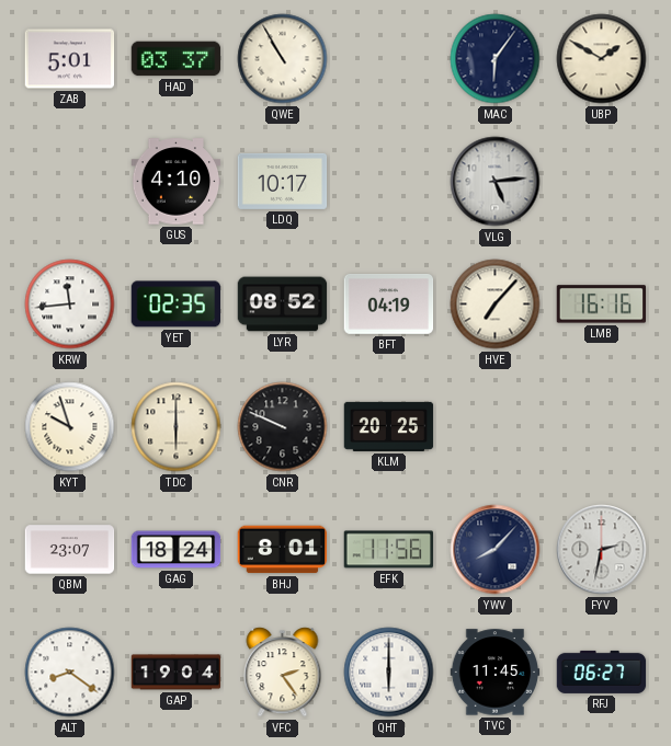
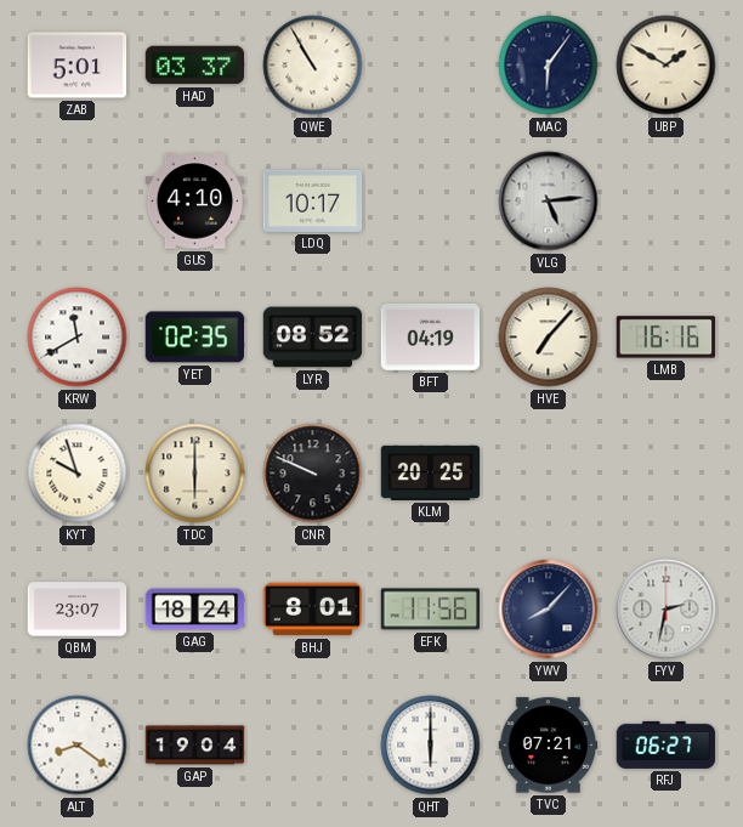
KRW: 11:44 -> 11:40
VFC: 2:24 -> none
TVC: 11:45 -> 07:21
